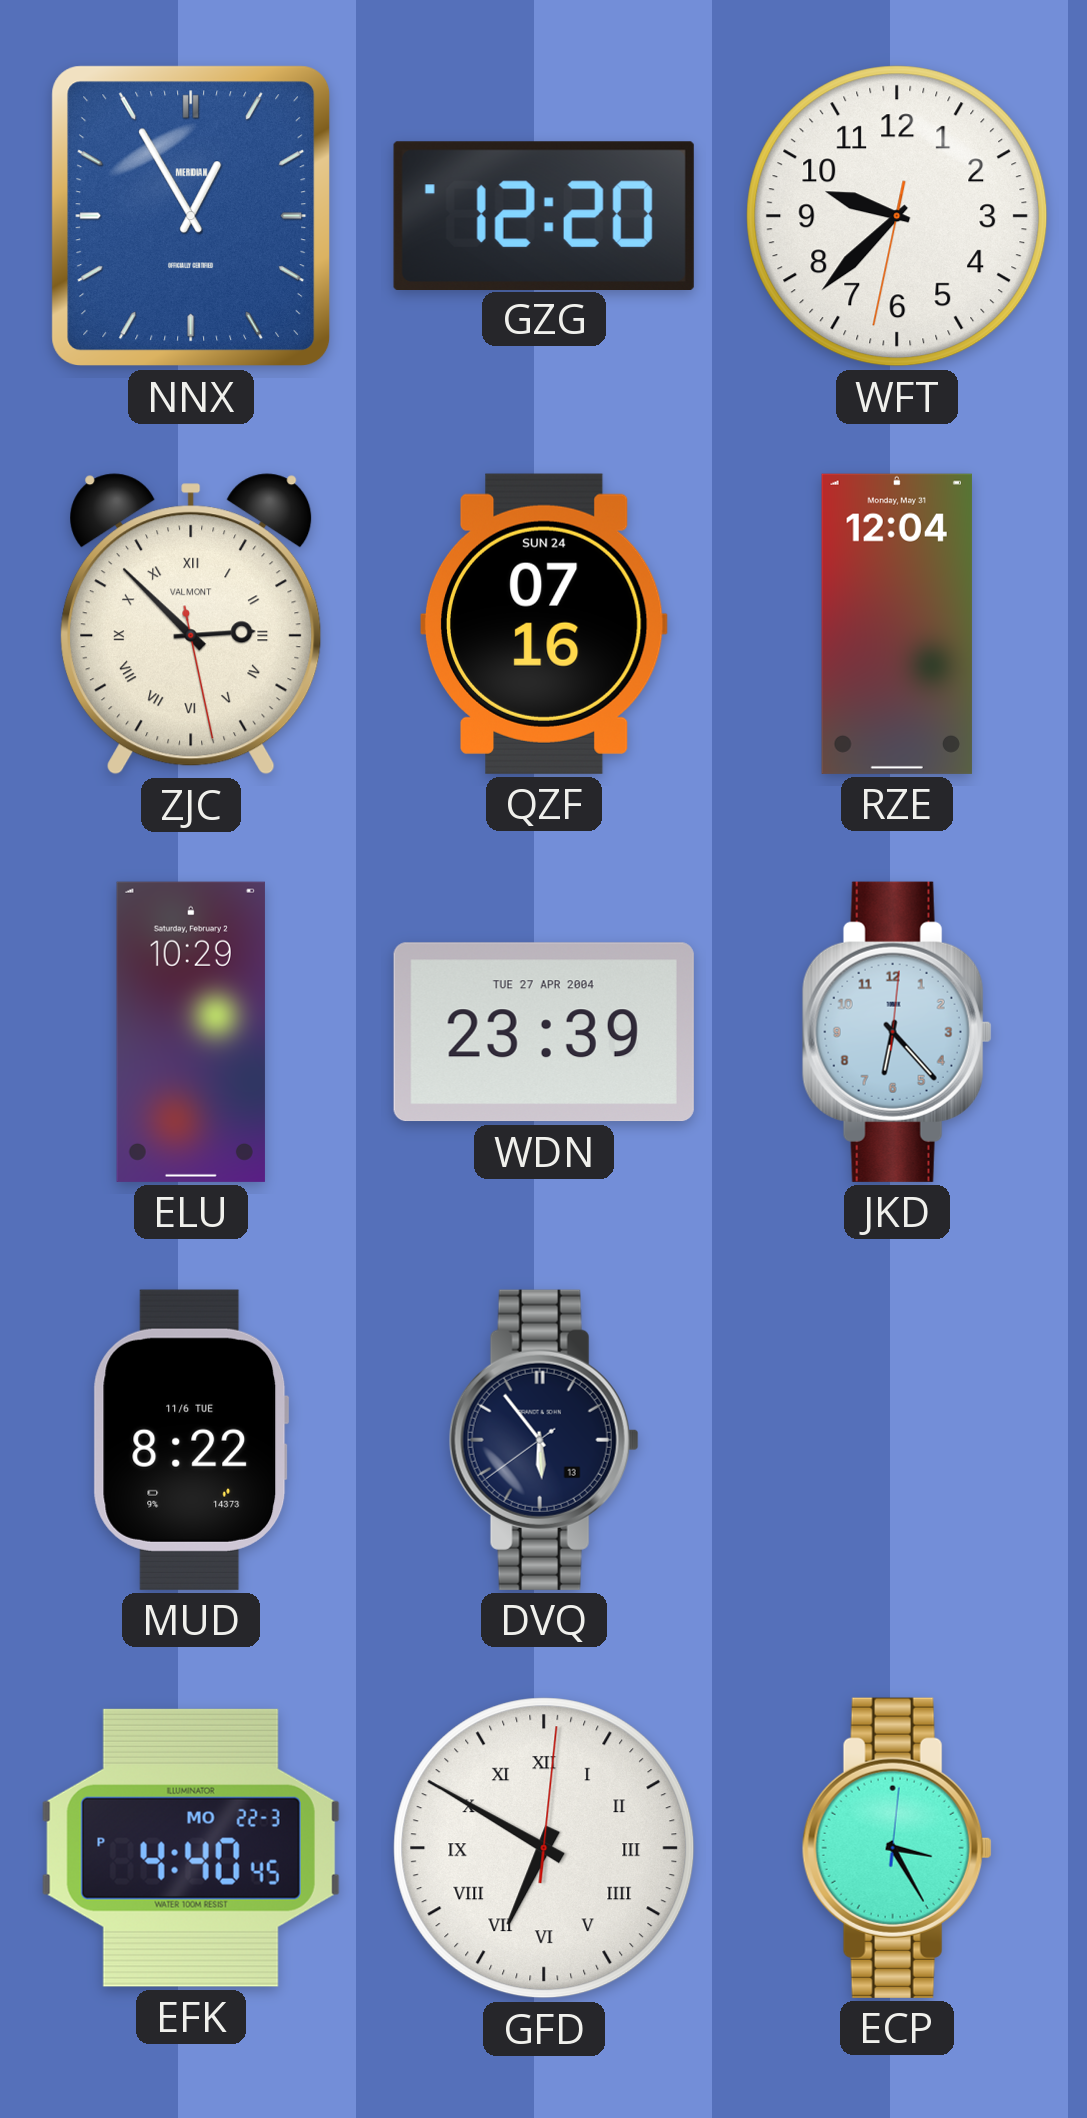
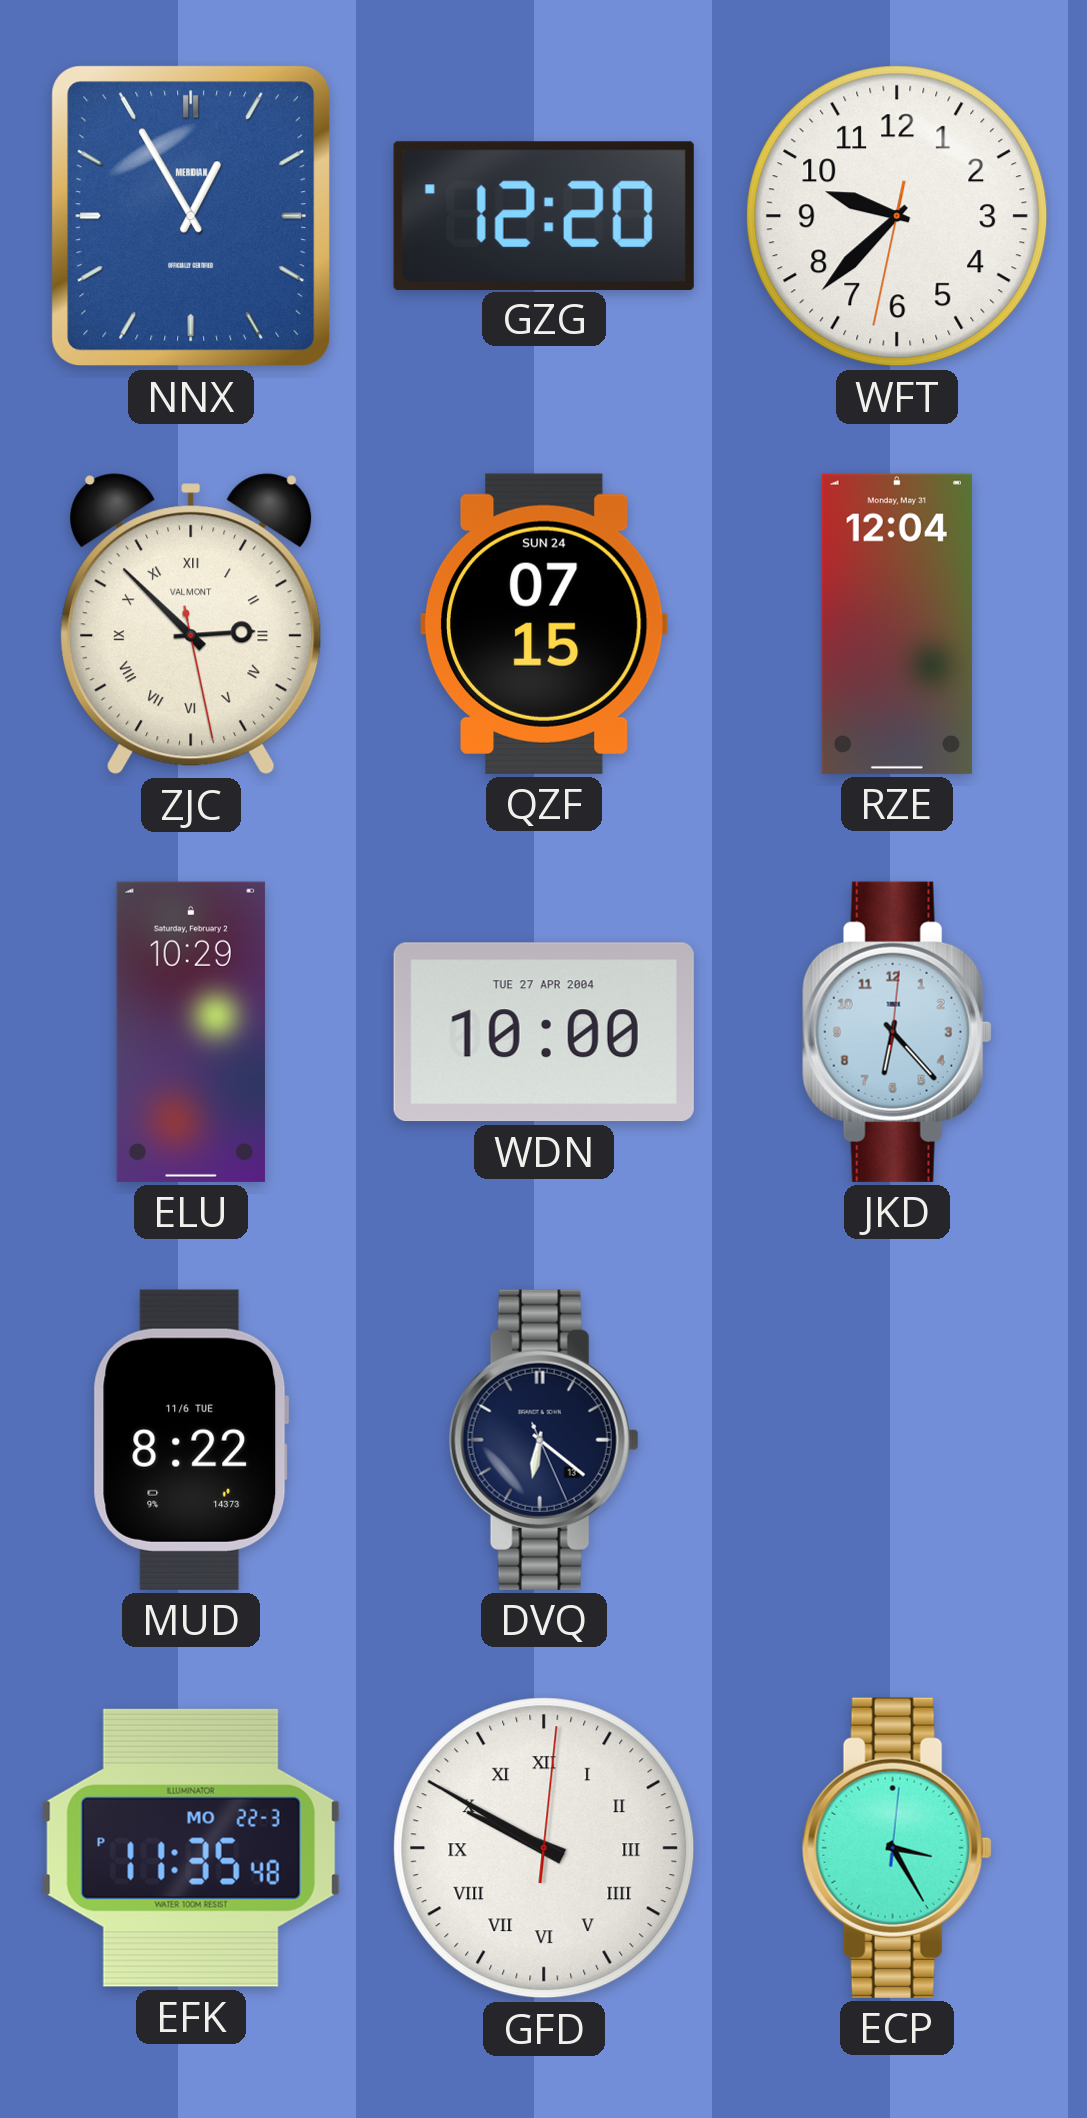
QZF: 07:16 -> 07:15
WDN: 23:39 -> 10:00
DVQ: 5:53 -> 6:21
EFK: 4:40 -> 11:35
GFD: 6:50 -> 9:50
